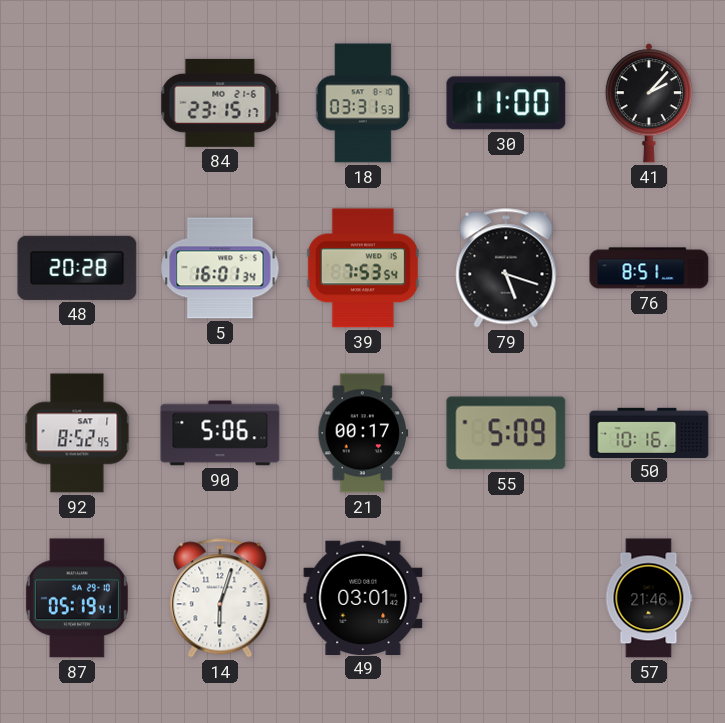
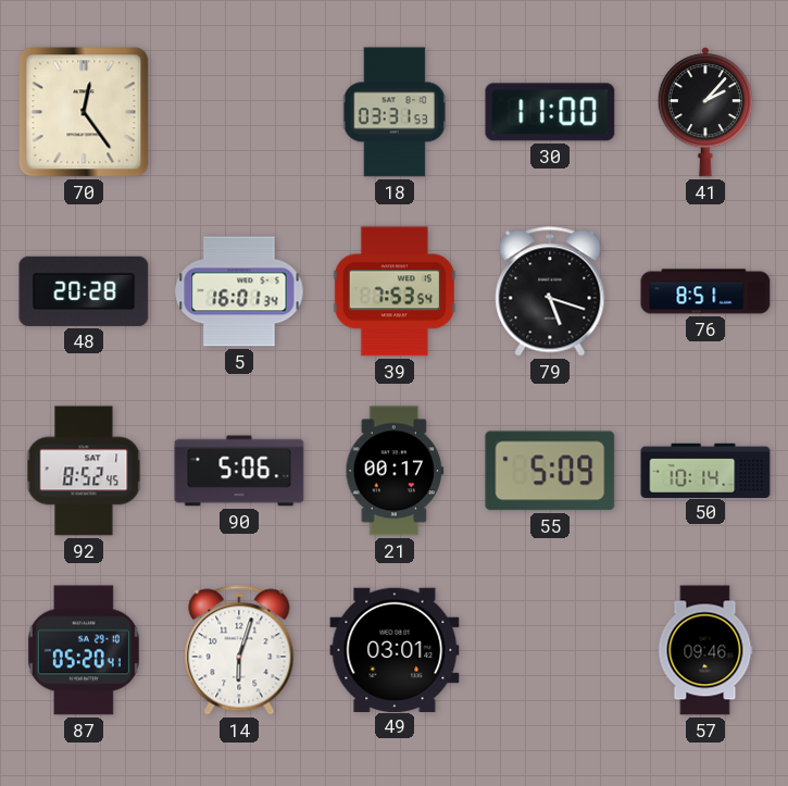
70: none -> 12:24
84: 23:15 -> none
50: 10:16 -> 10:14
87: 05:19 -> 05:20
57: 21:46 -> 09:46
